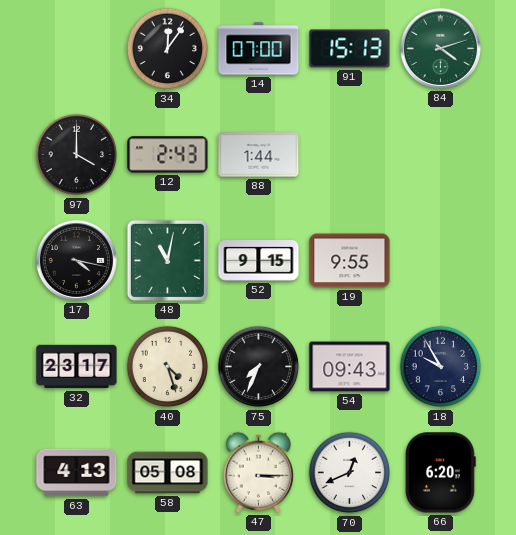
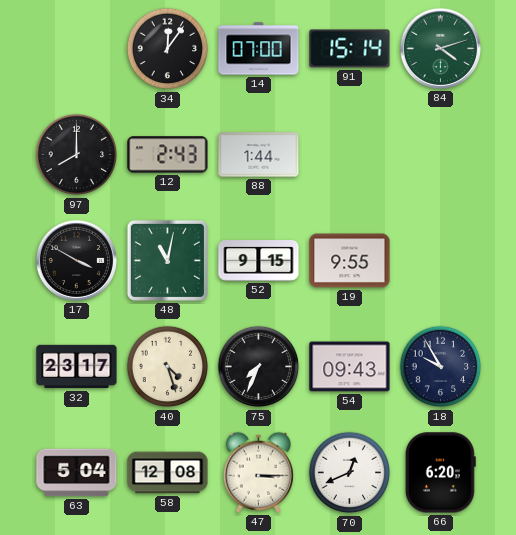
91: 15:13 -> 15:14
97: 4:00 -> 8:00
17: 4:17 -> 3:50
63: 4:13 -> 5:04
58: 05:08 -> 12:08
